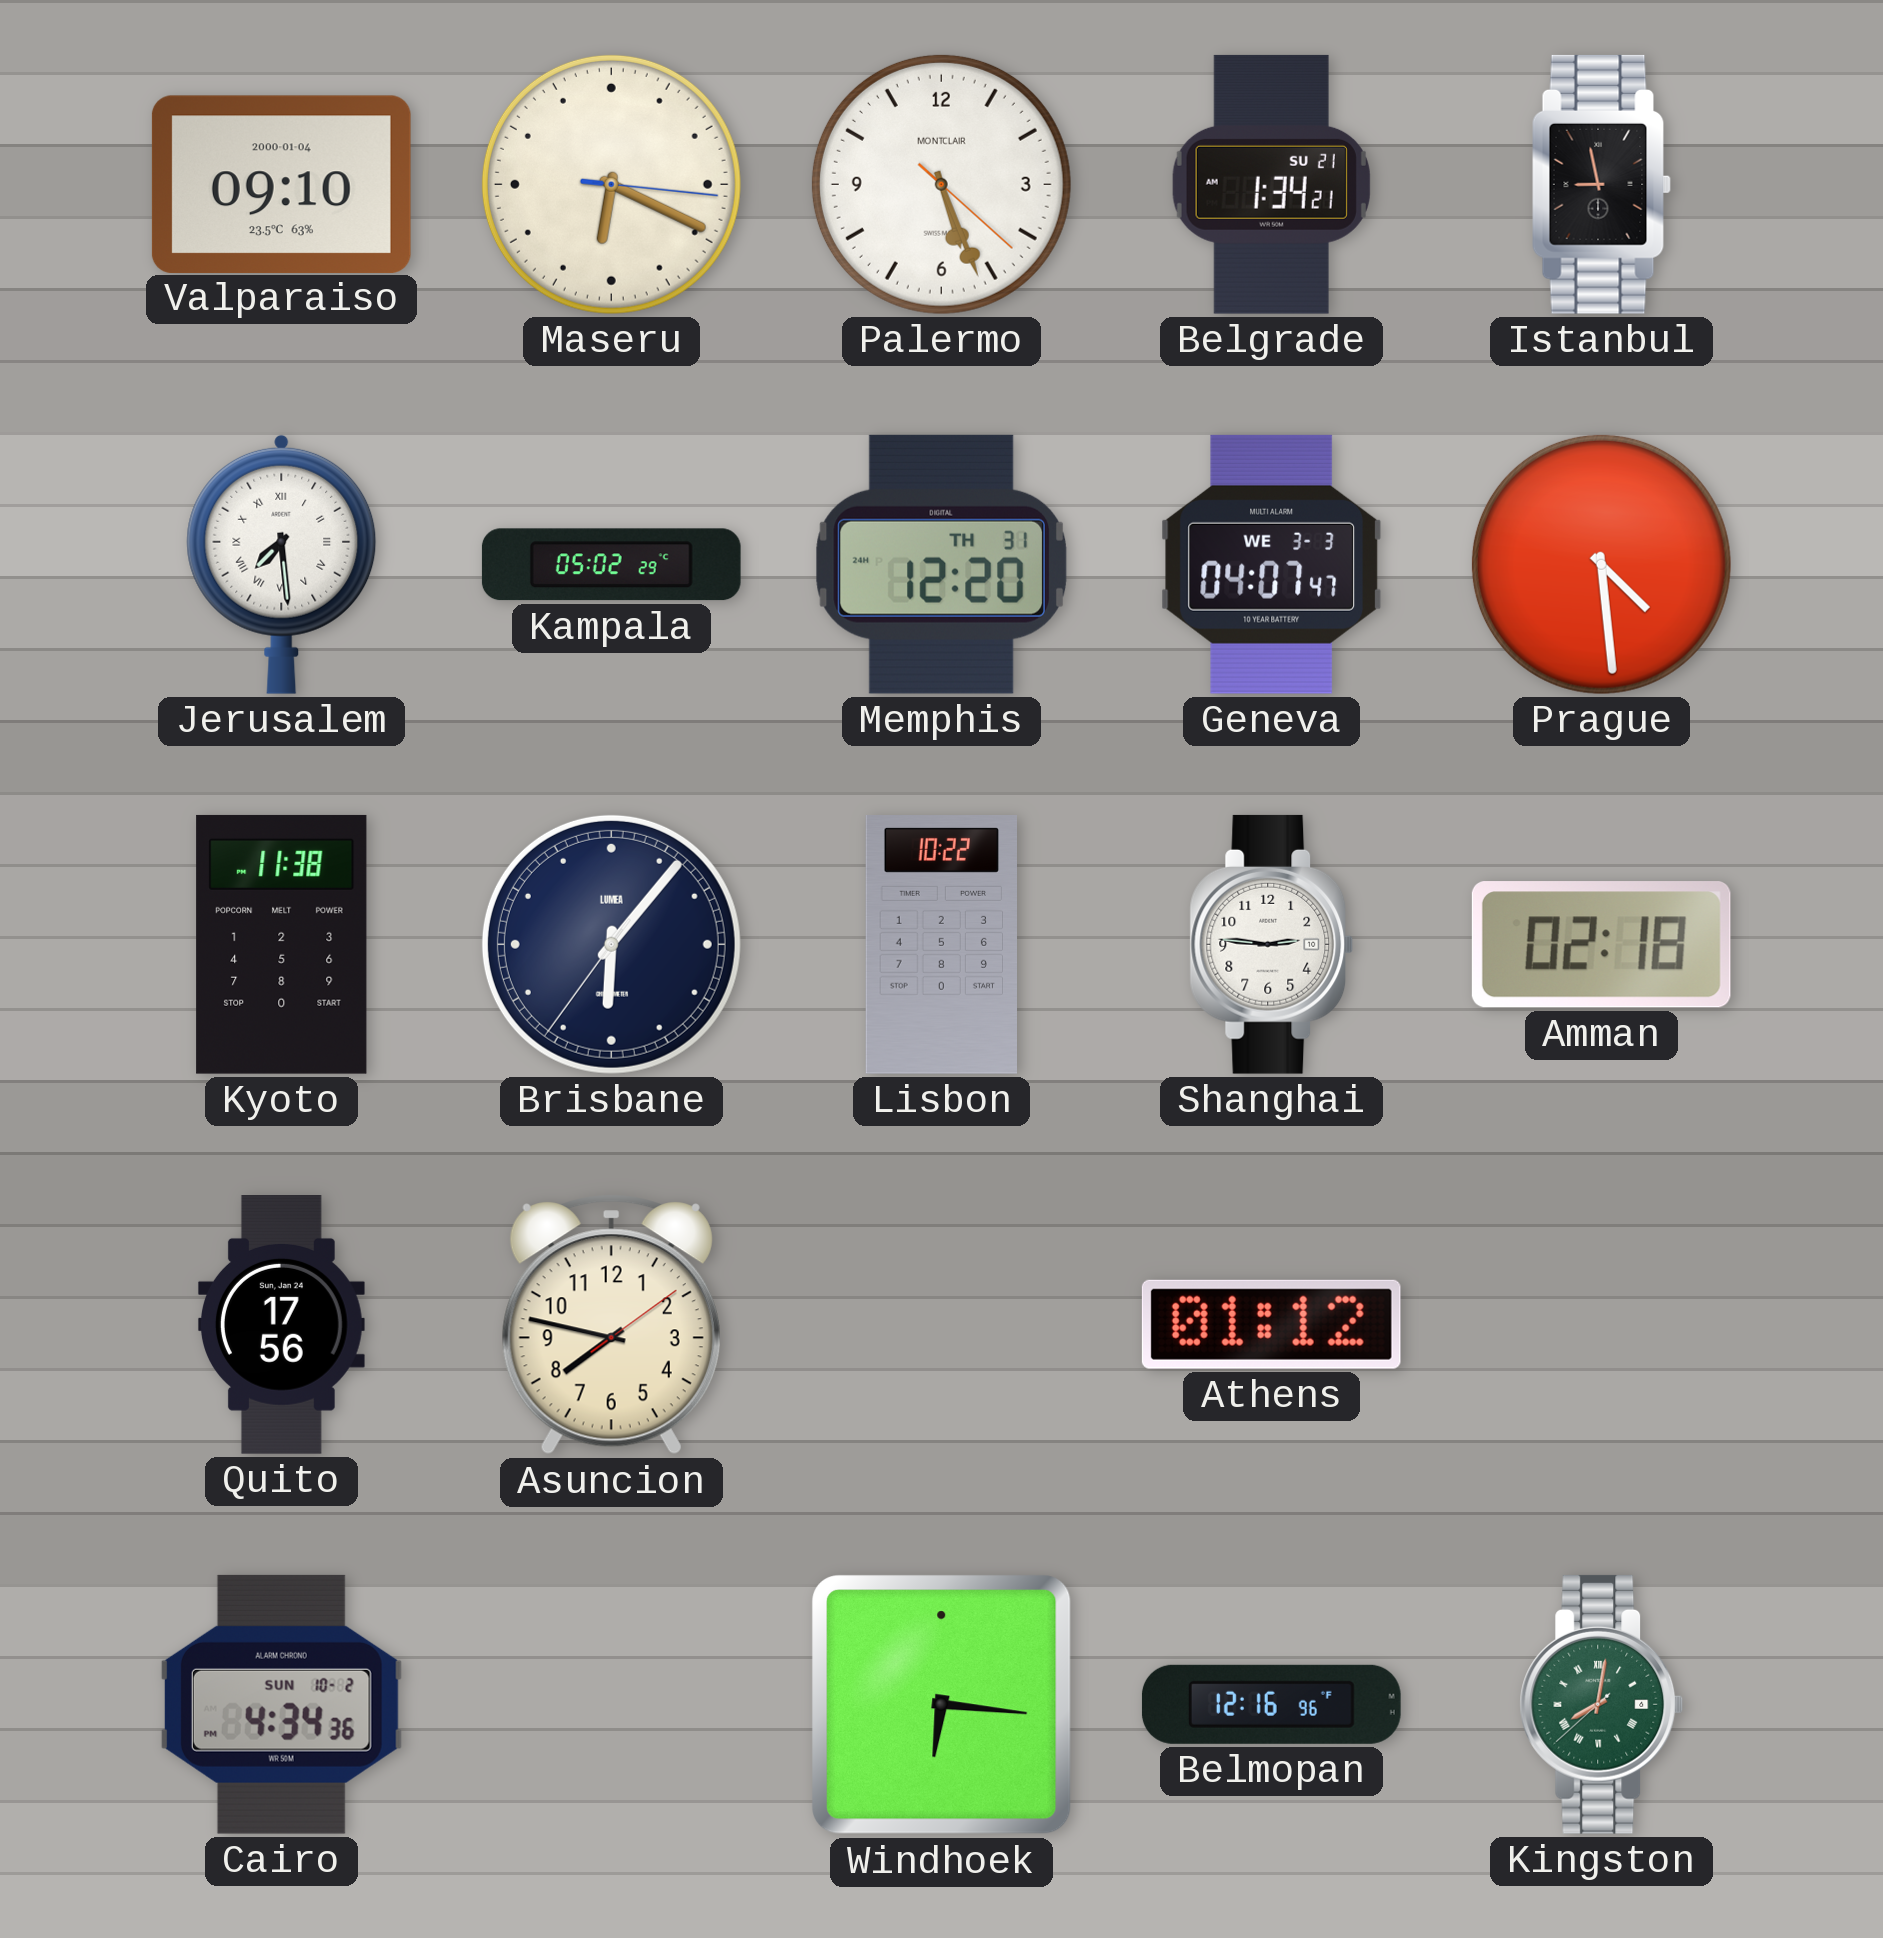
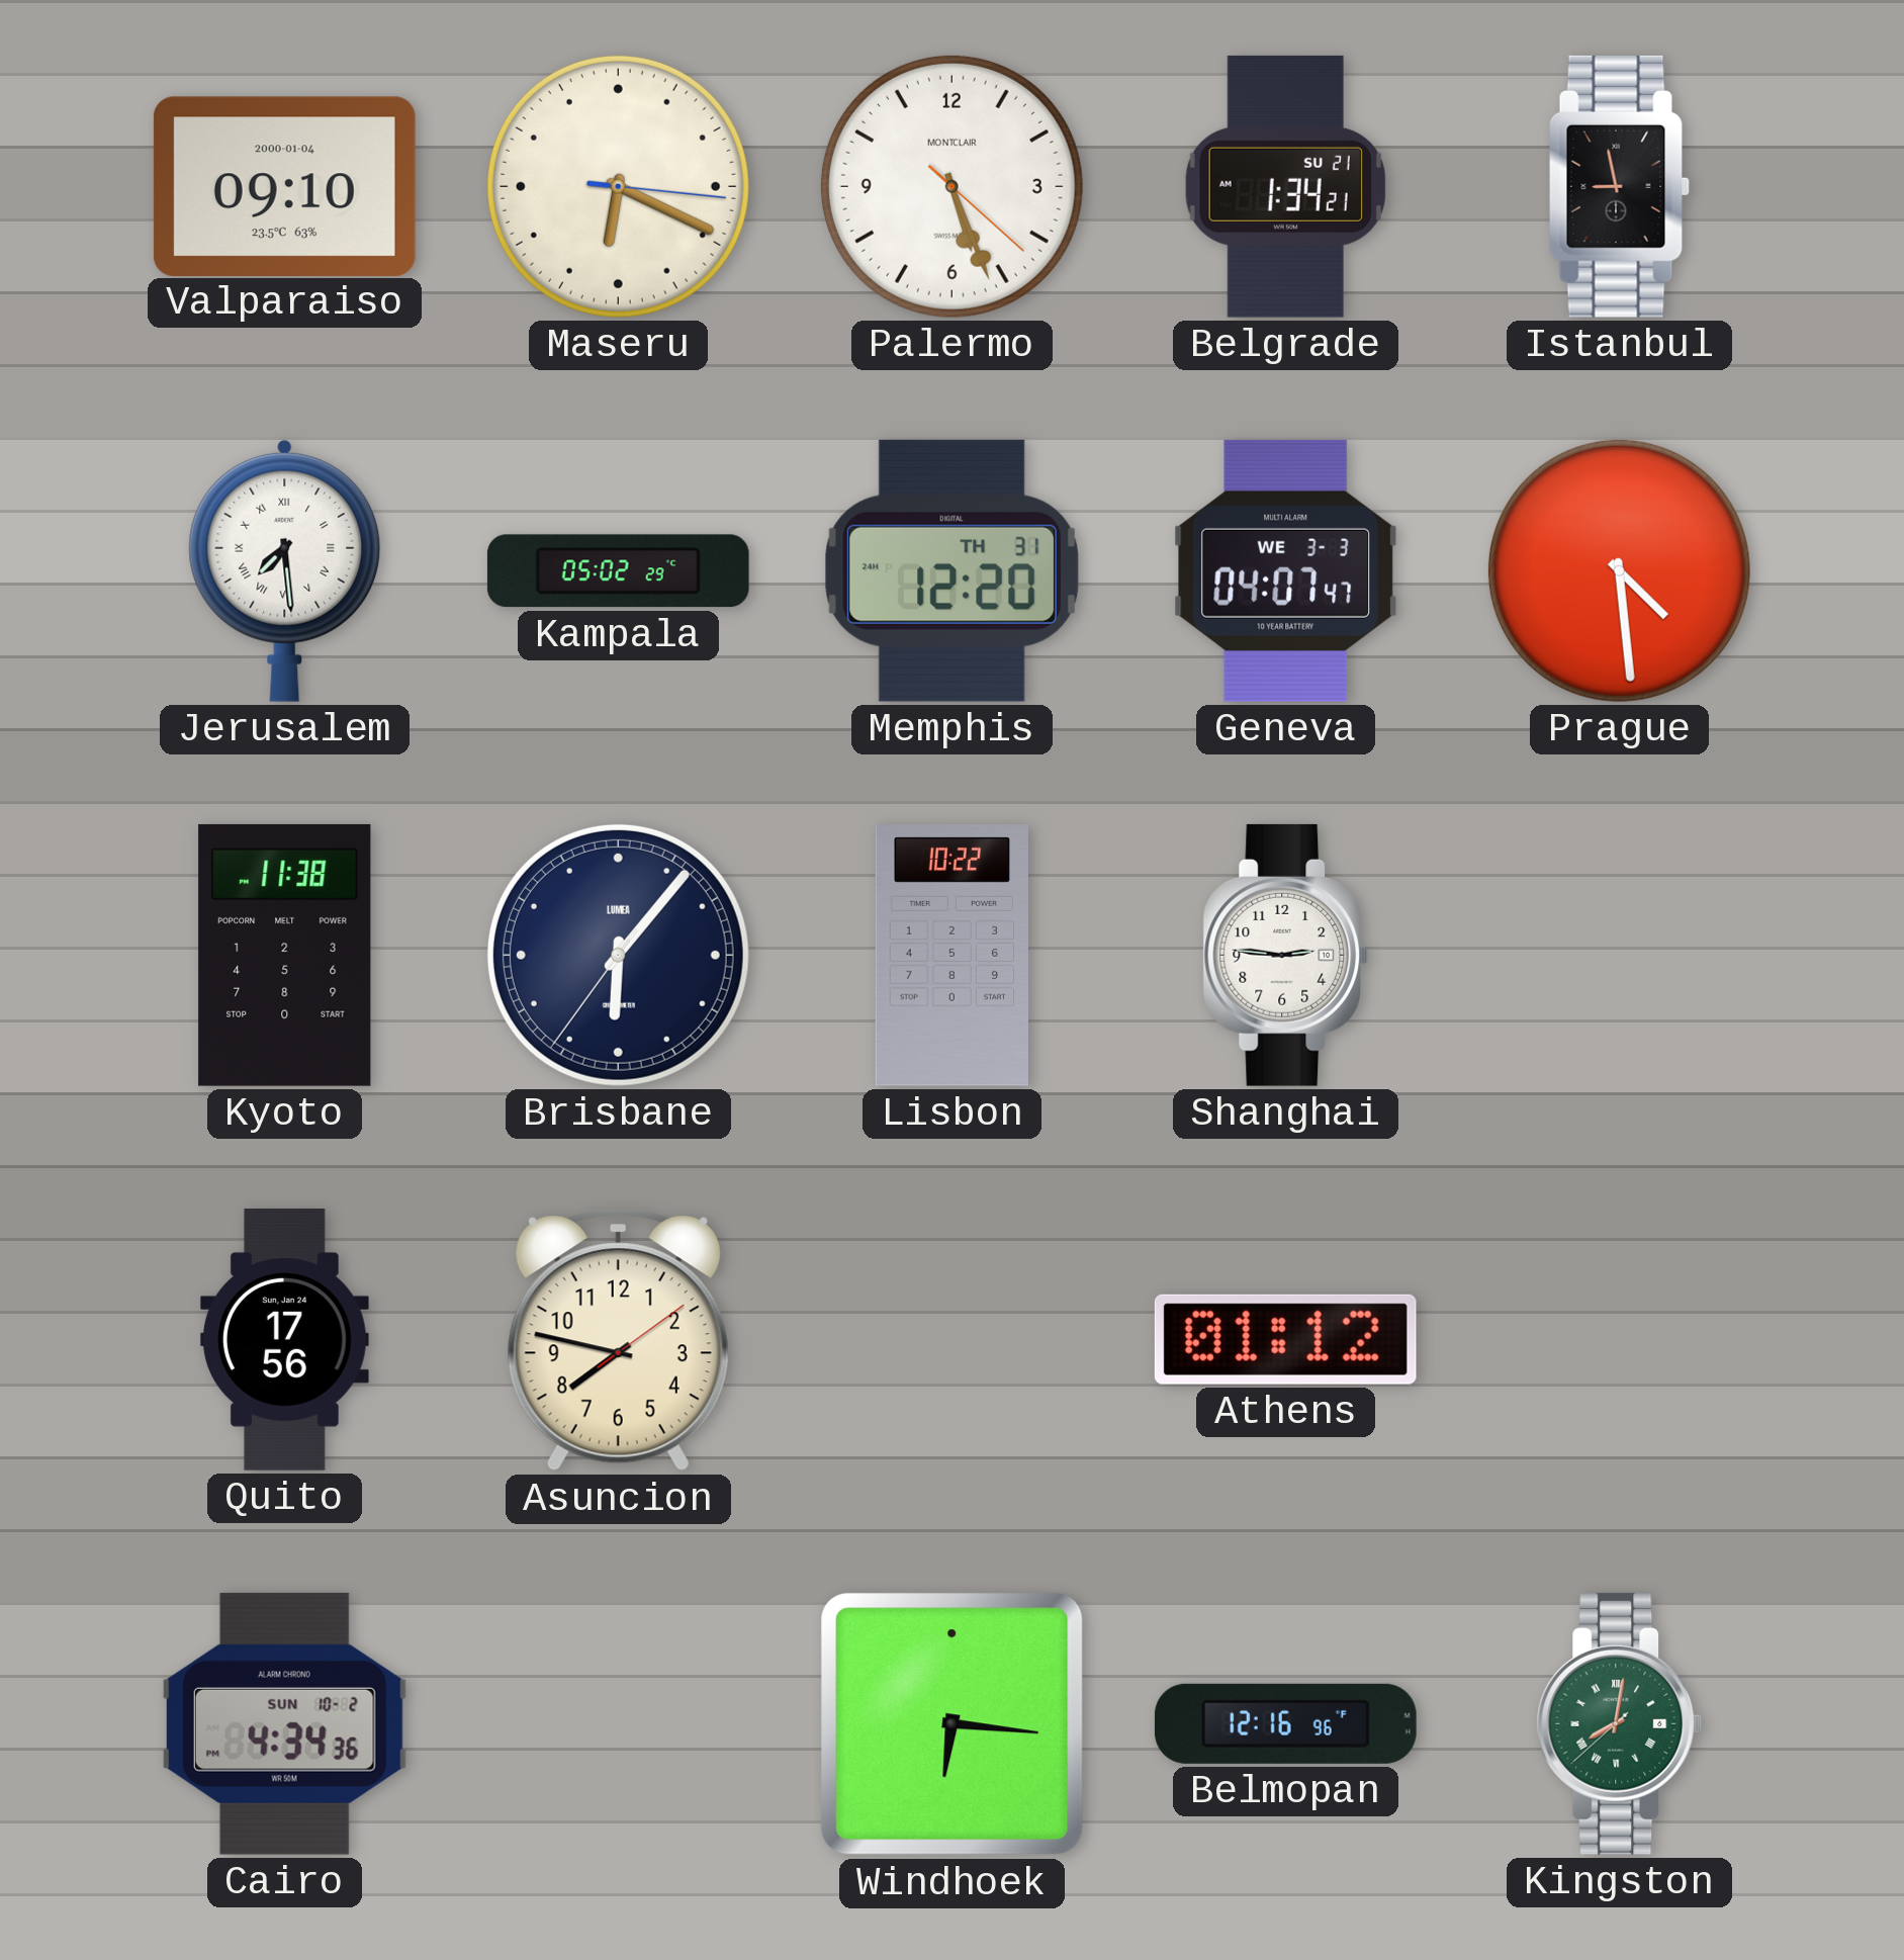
Amman: 02:18 -> none
